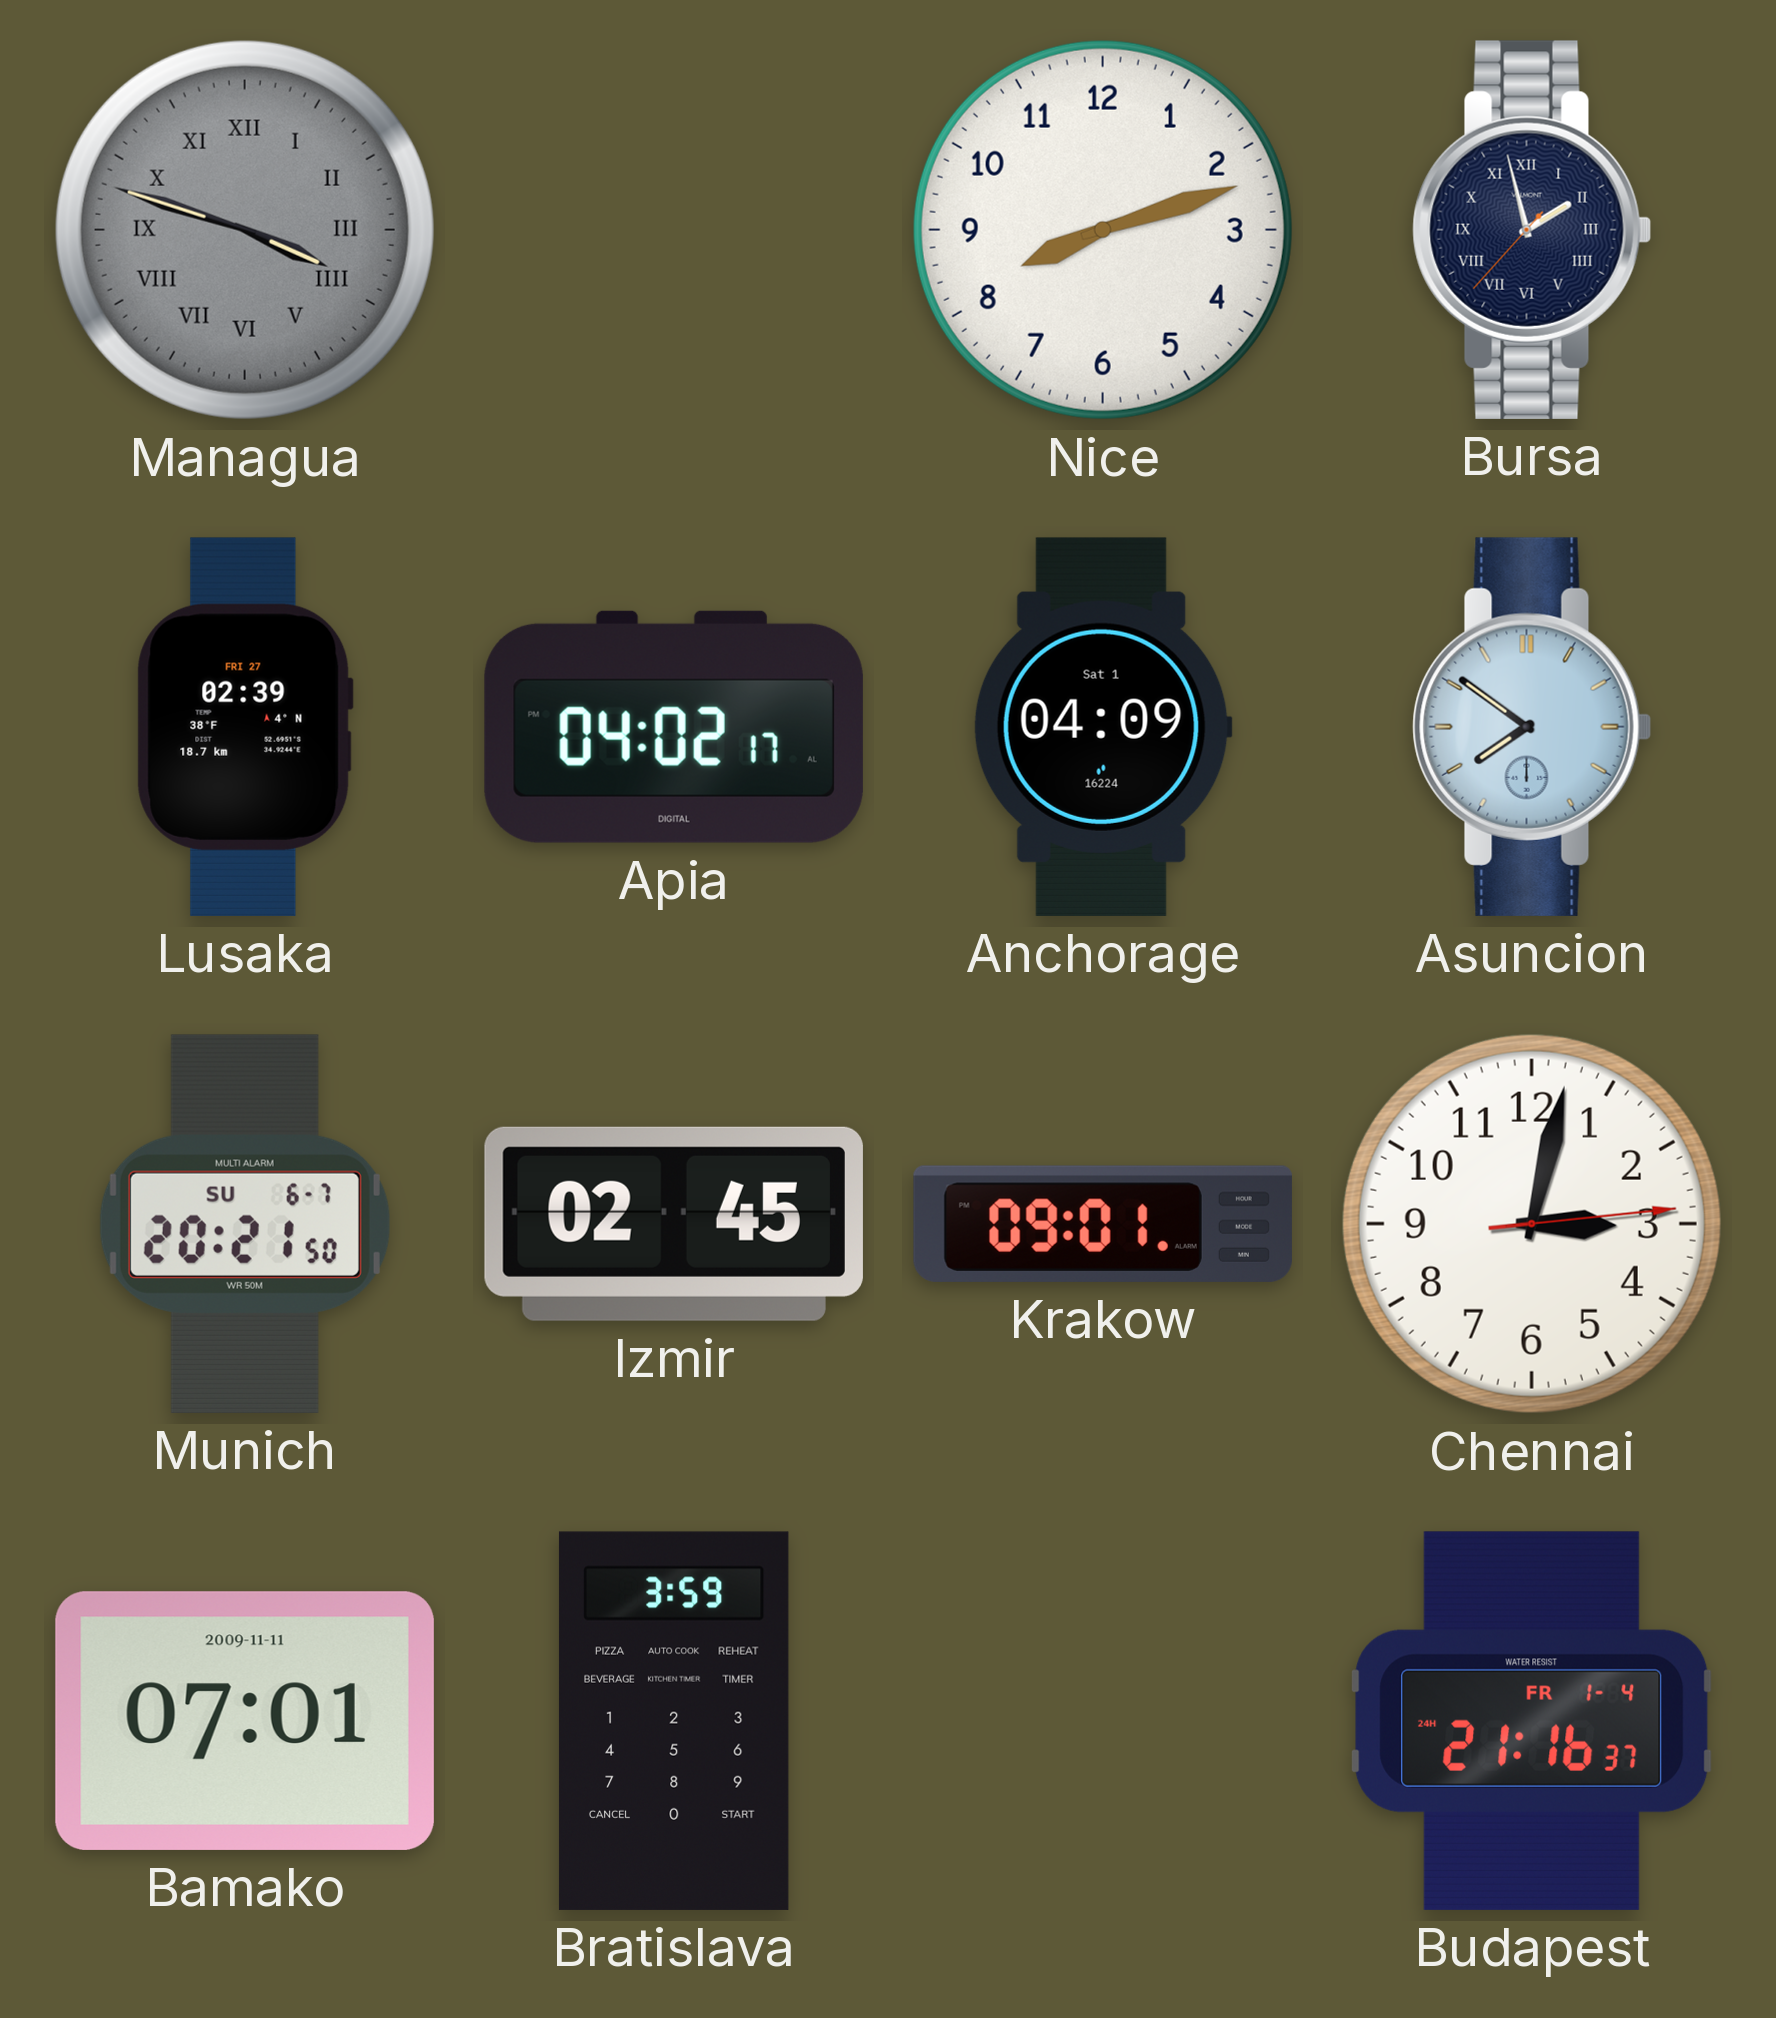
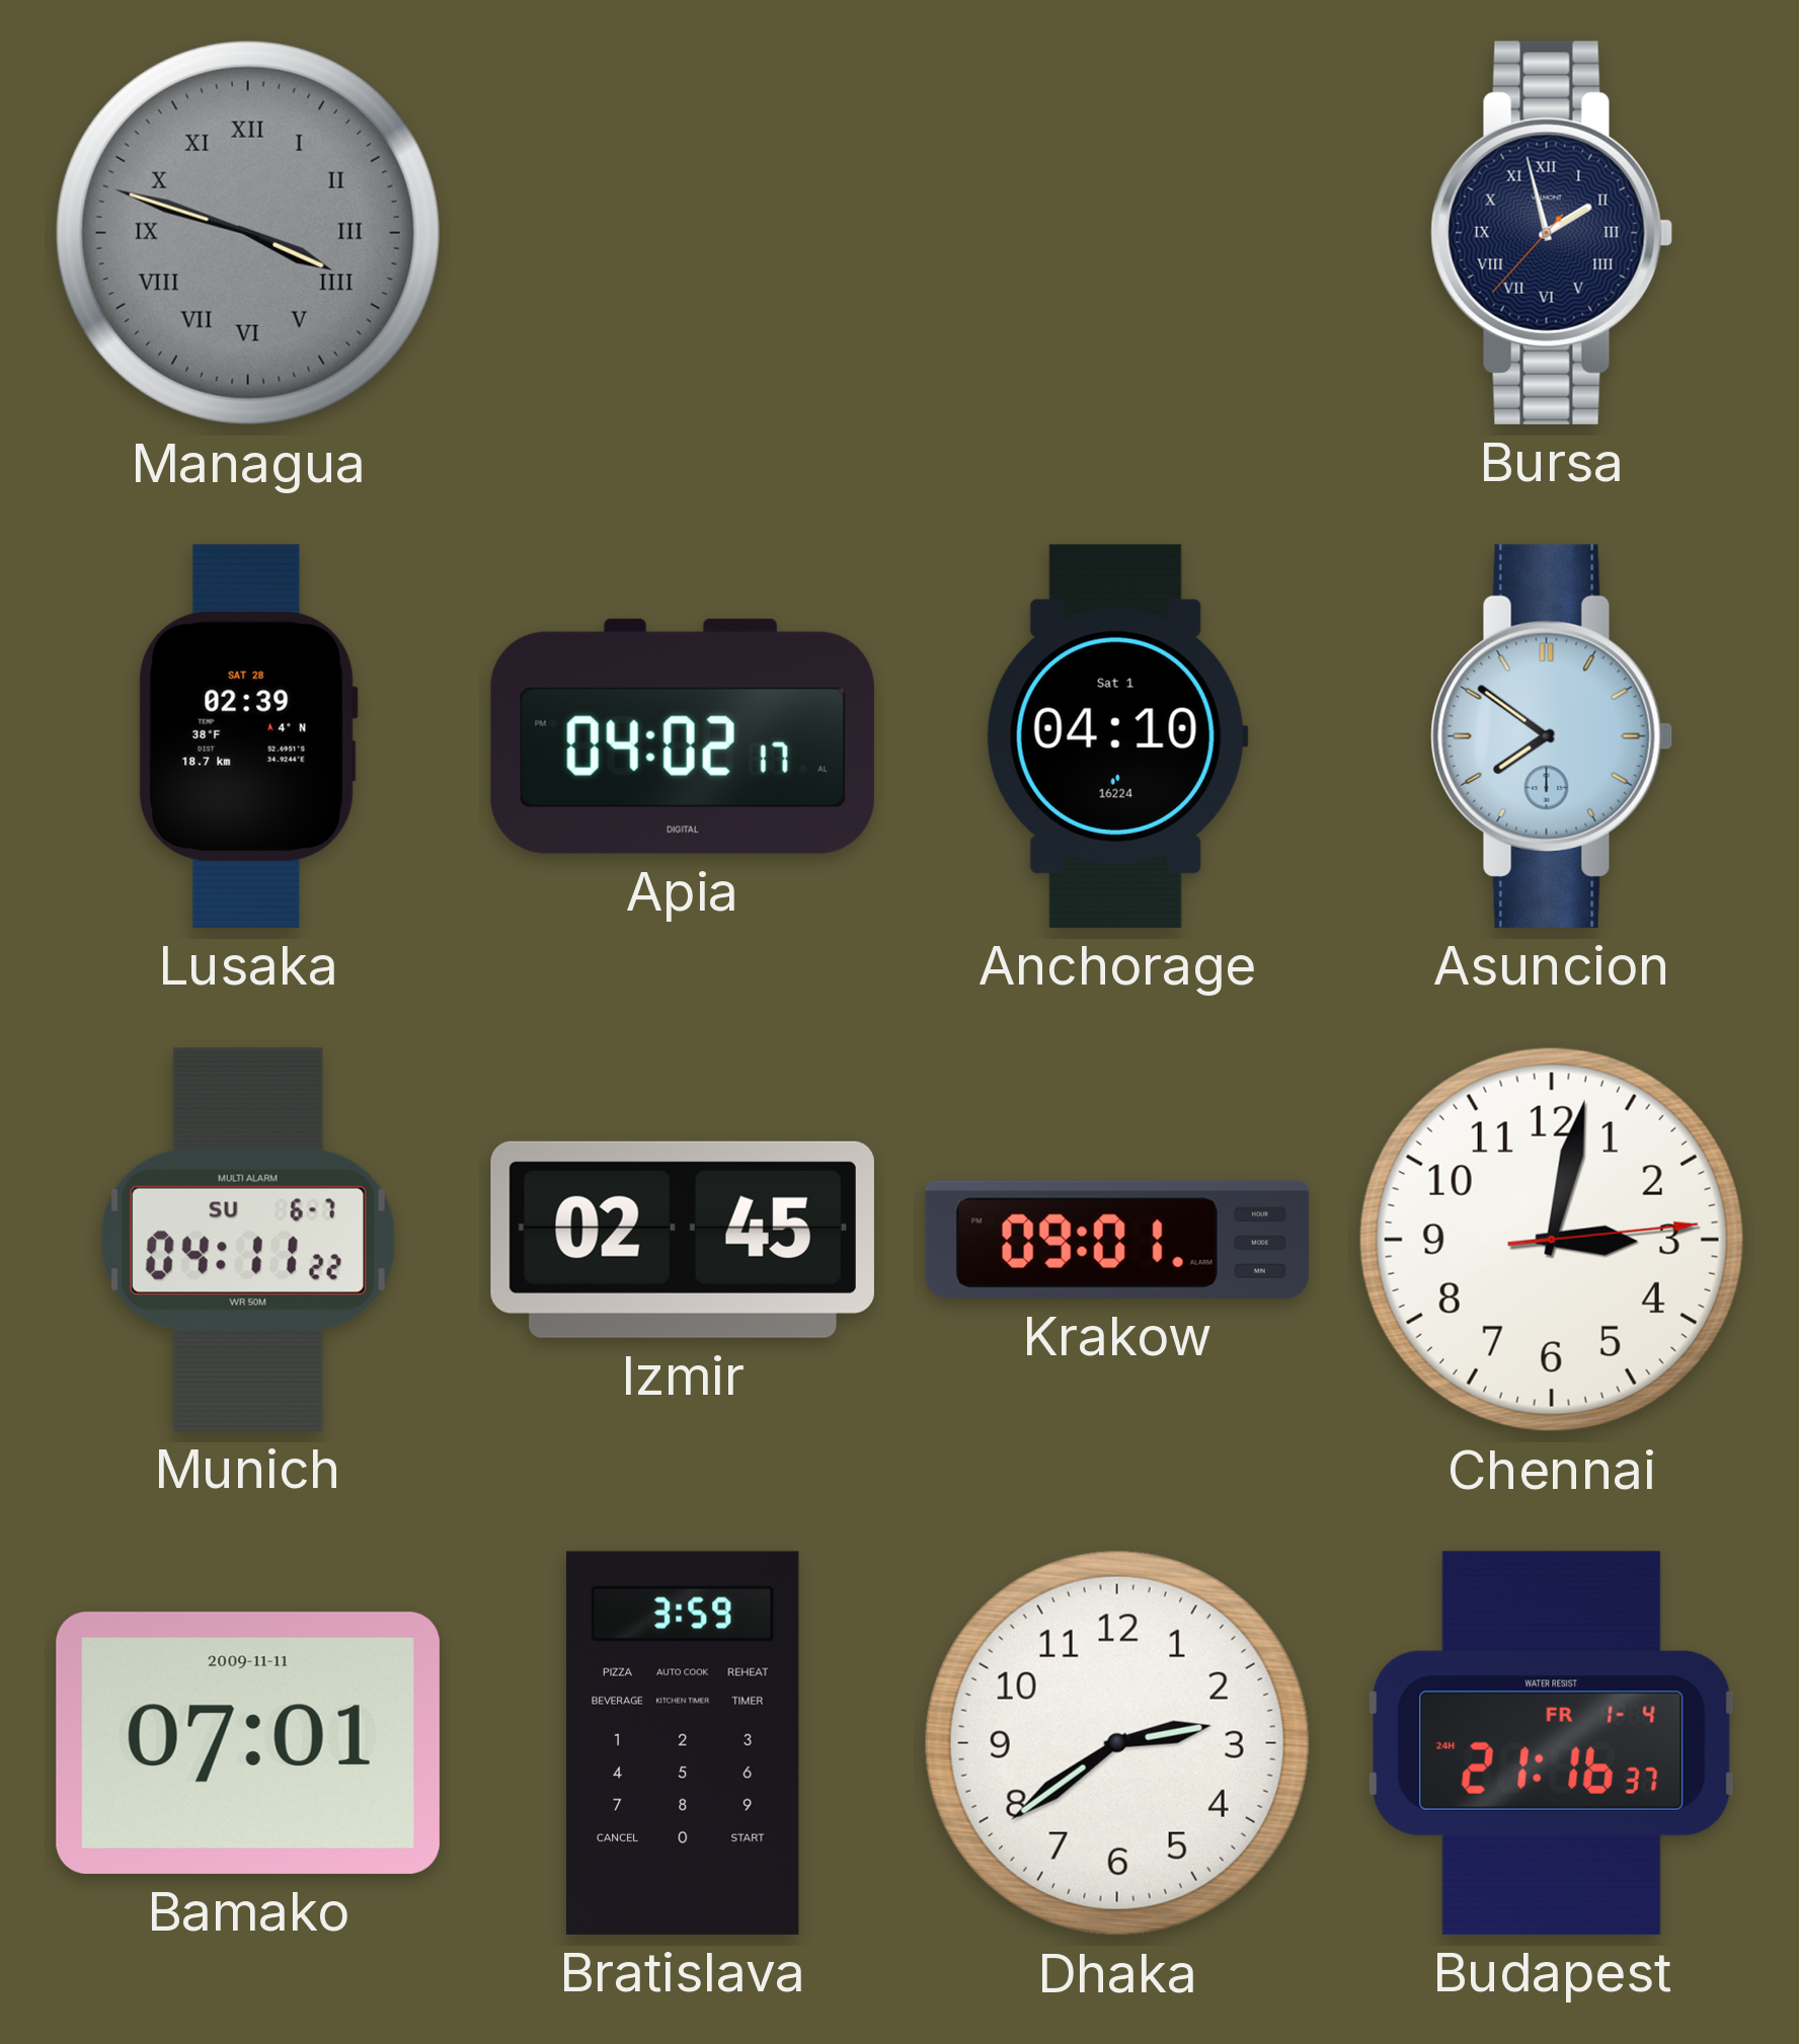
Nice: 8:12 -> none
Lusaka date: FRI 27 -> SAT 28
Anchorage: 04:09 -> 04:10
Munich: 20:21 -> 04:11
Dhaka: none -> 2:39
